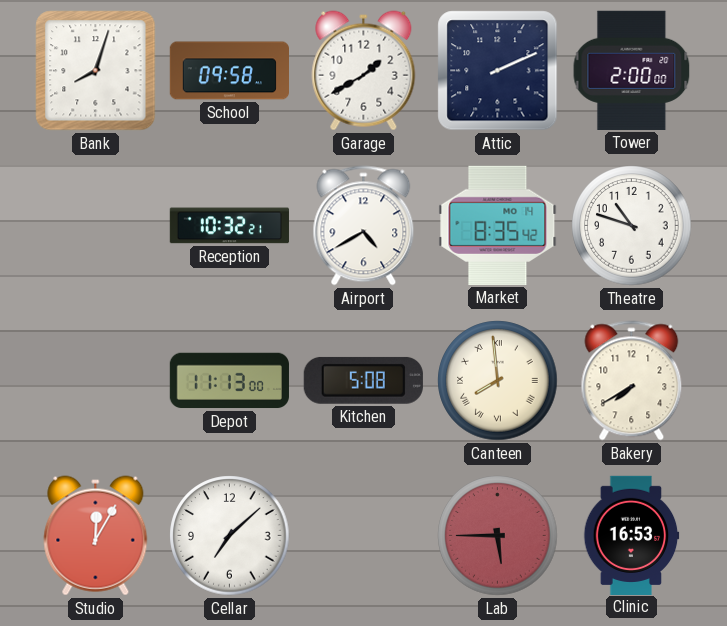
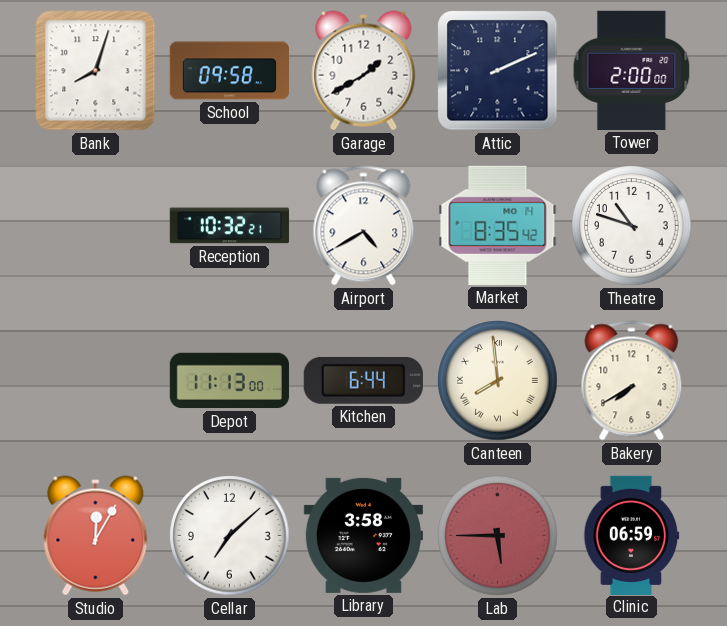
Kitchen: 5:08 -> 6:44
Library: none -> 3:58
Clinic: 16:53 -> 06:59
